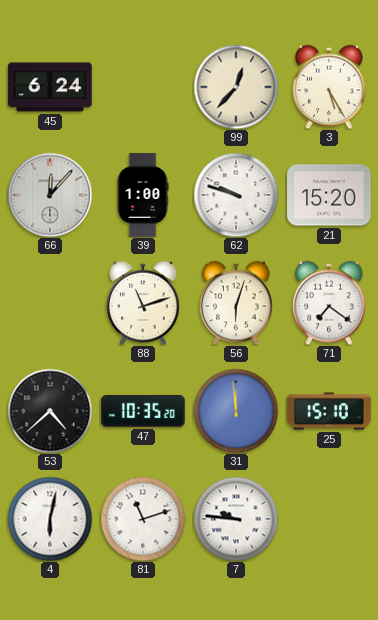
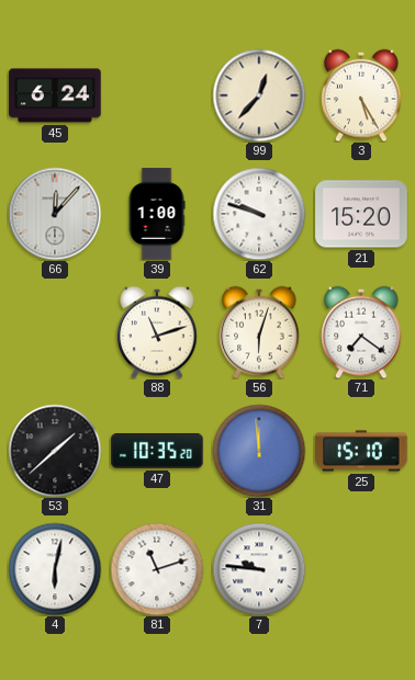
53: 4:38 -> 1:38
